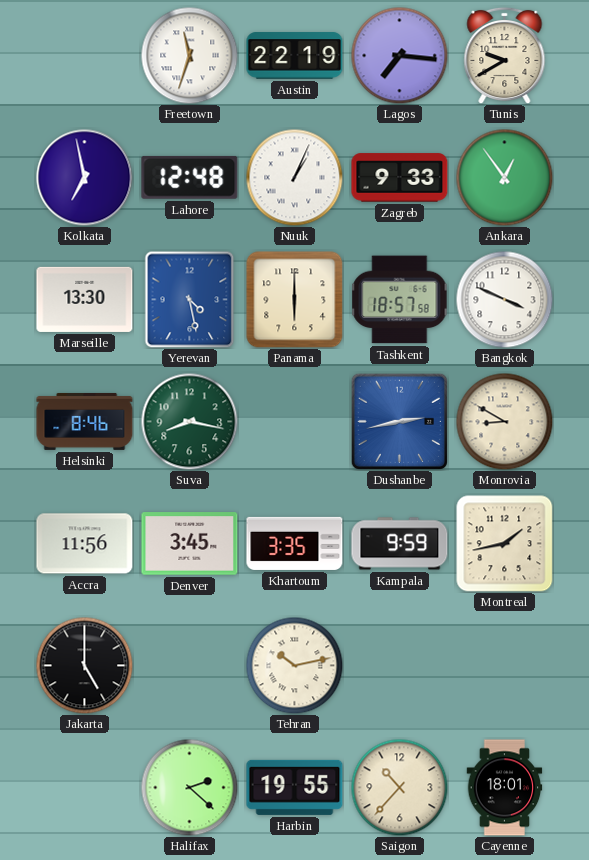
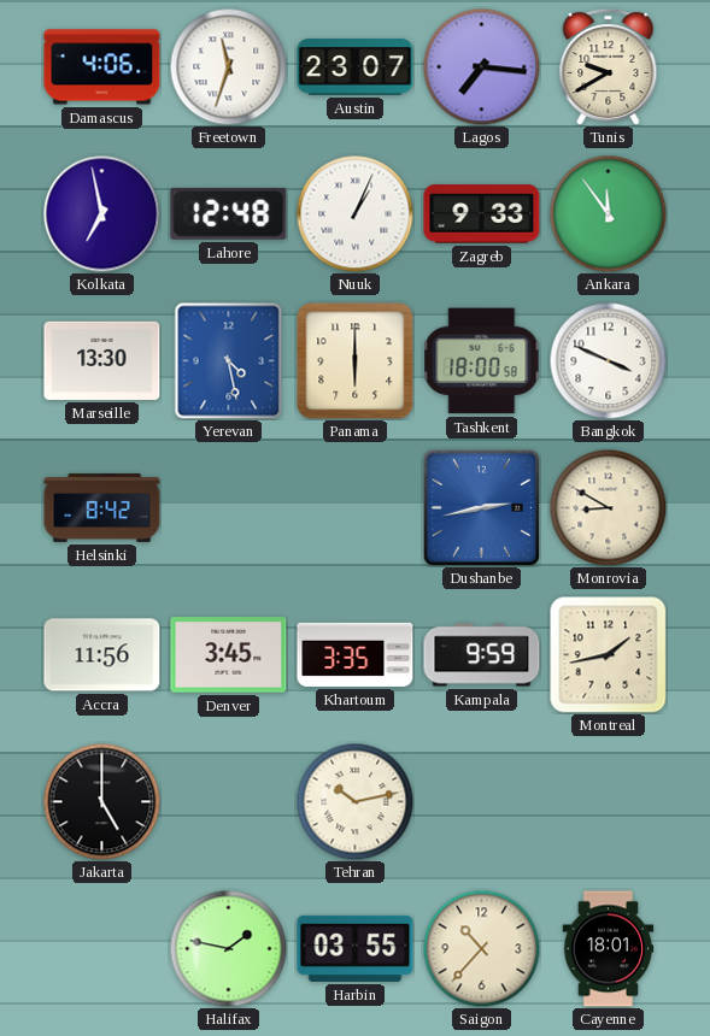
Damascus: none -> 4:06
Austin: 22:19 -> 23:07
Ankara: 12:54 -> 11:54
Tashkent: 18:57 -> 18:00
Helsinki: 8:46 -> 8:42
Suva: 8:17 -> none
Halifax: 2:22 -> 1:47
Harbin: 19:55 -> 03:55
